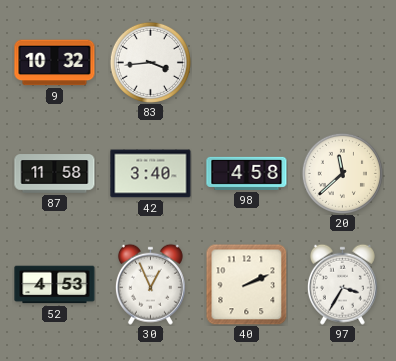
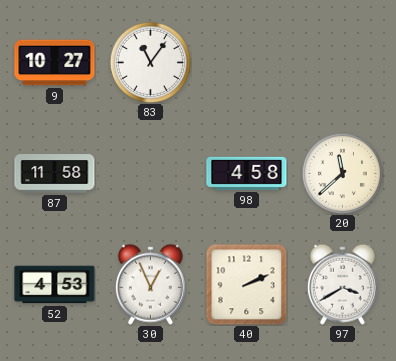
9: 10:32 -> 10:27
83: 3:44 -> 11:06
42: 3:40 -> none
97: 3:35 -> 3:40
